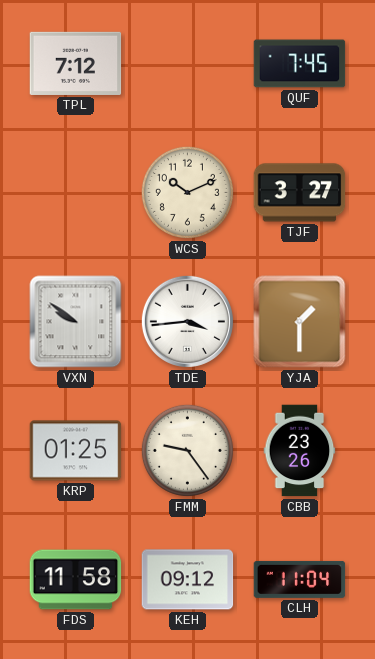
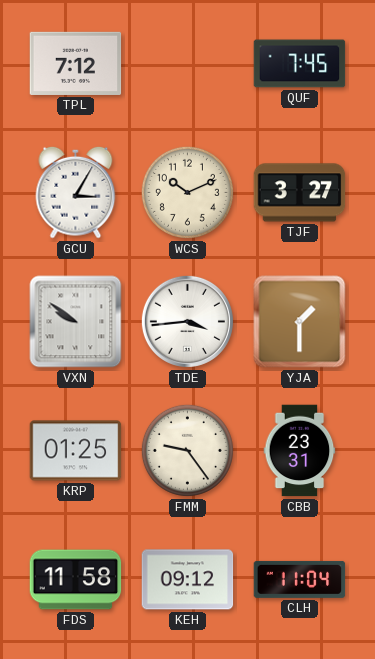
GCU: none -> 3:05
CBB: 23:26 -> 23:31
